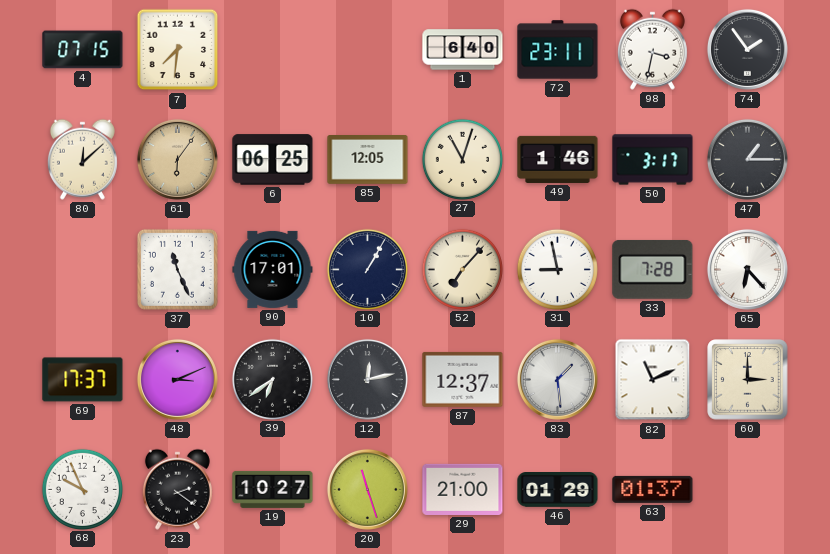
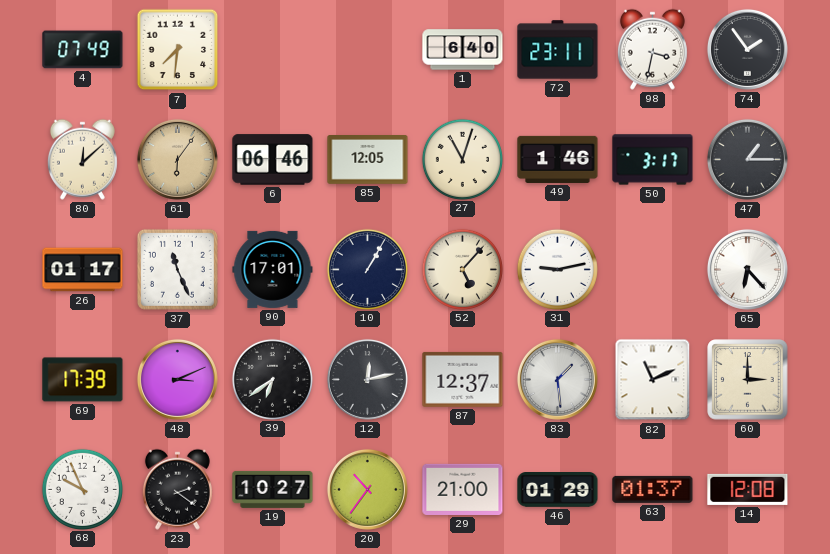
4: 07:15 -> 07:49
6: 06:25 -> 06:46
26: none -> 01:17
52: 7:07 -> 5:07
31: 8:58 -> 9:13
33: 7:28 -> none
69: 17:37 -> 17:39
20: 11:27 -> 10:36
14: none -> 12:08
